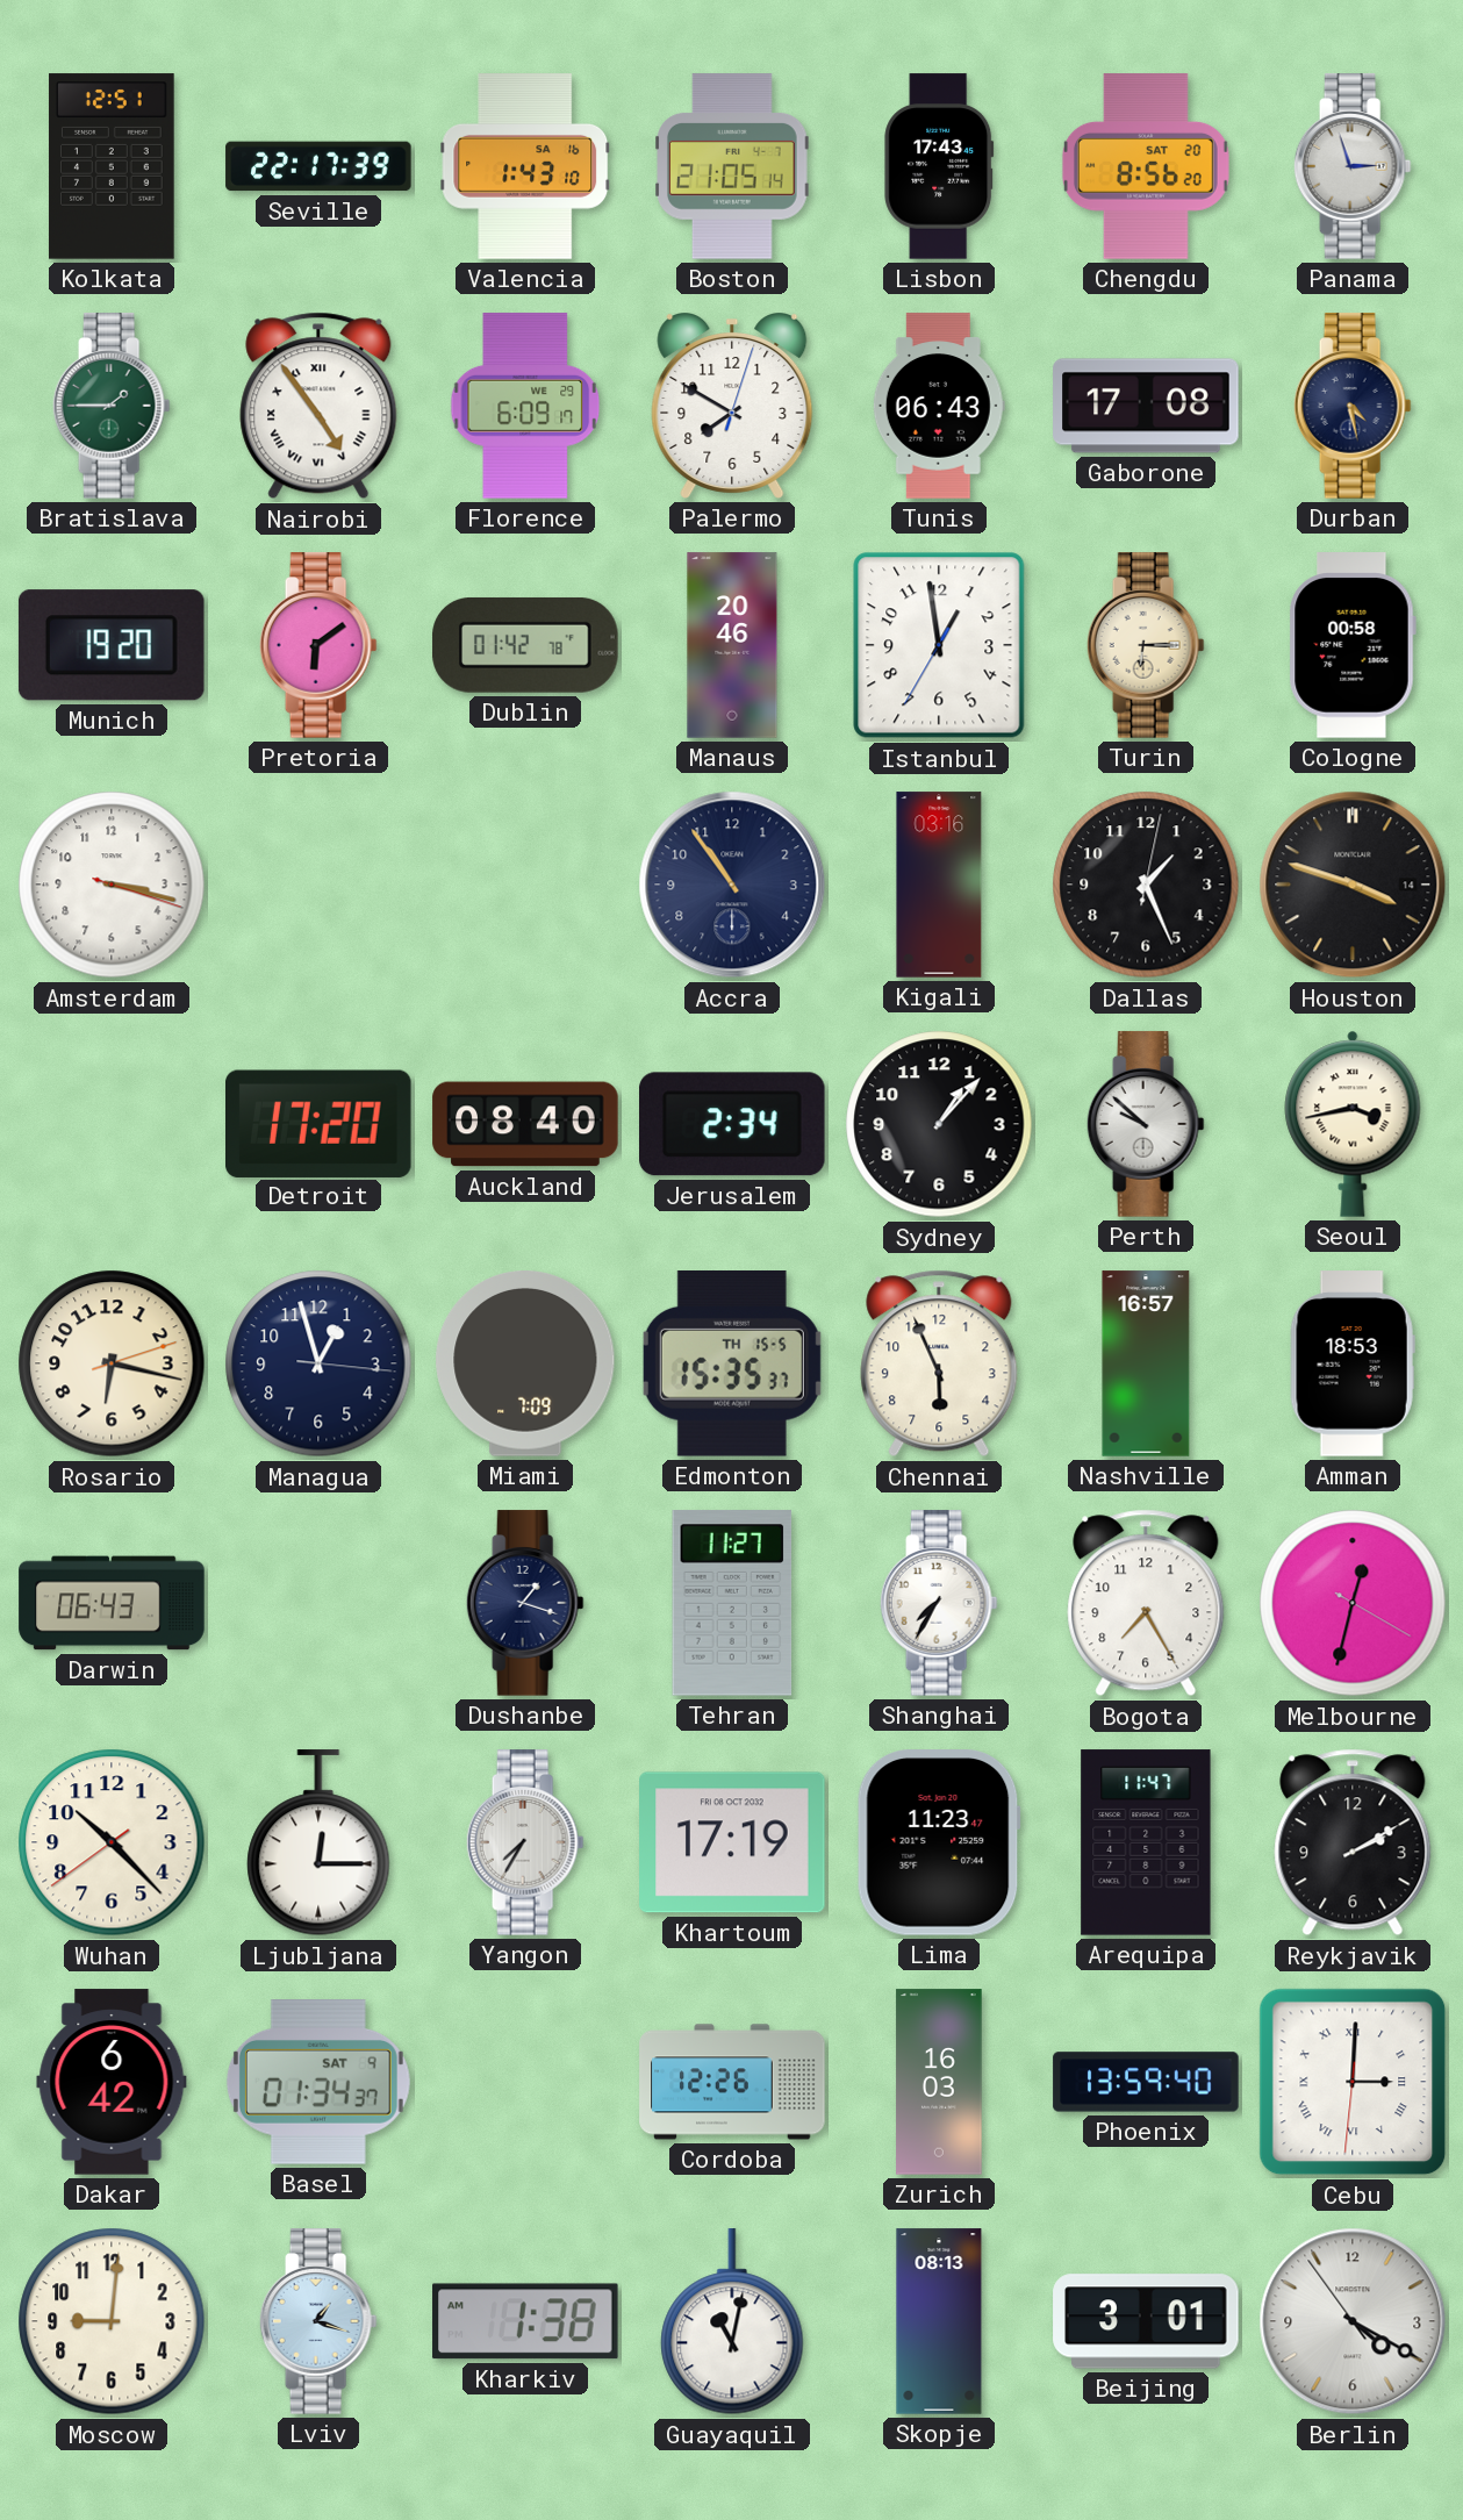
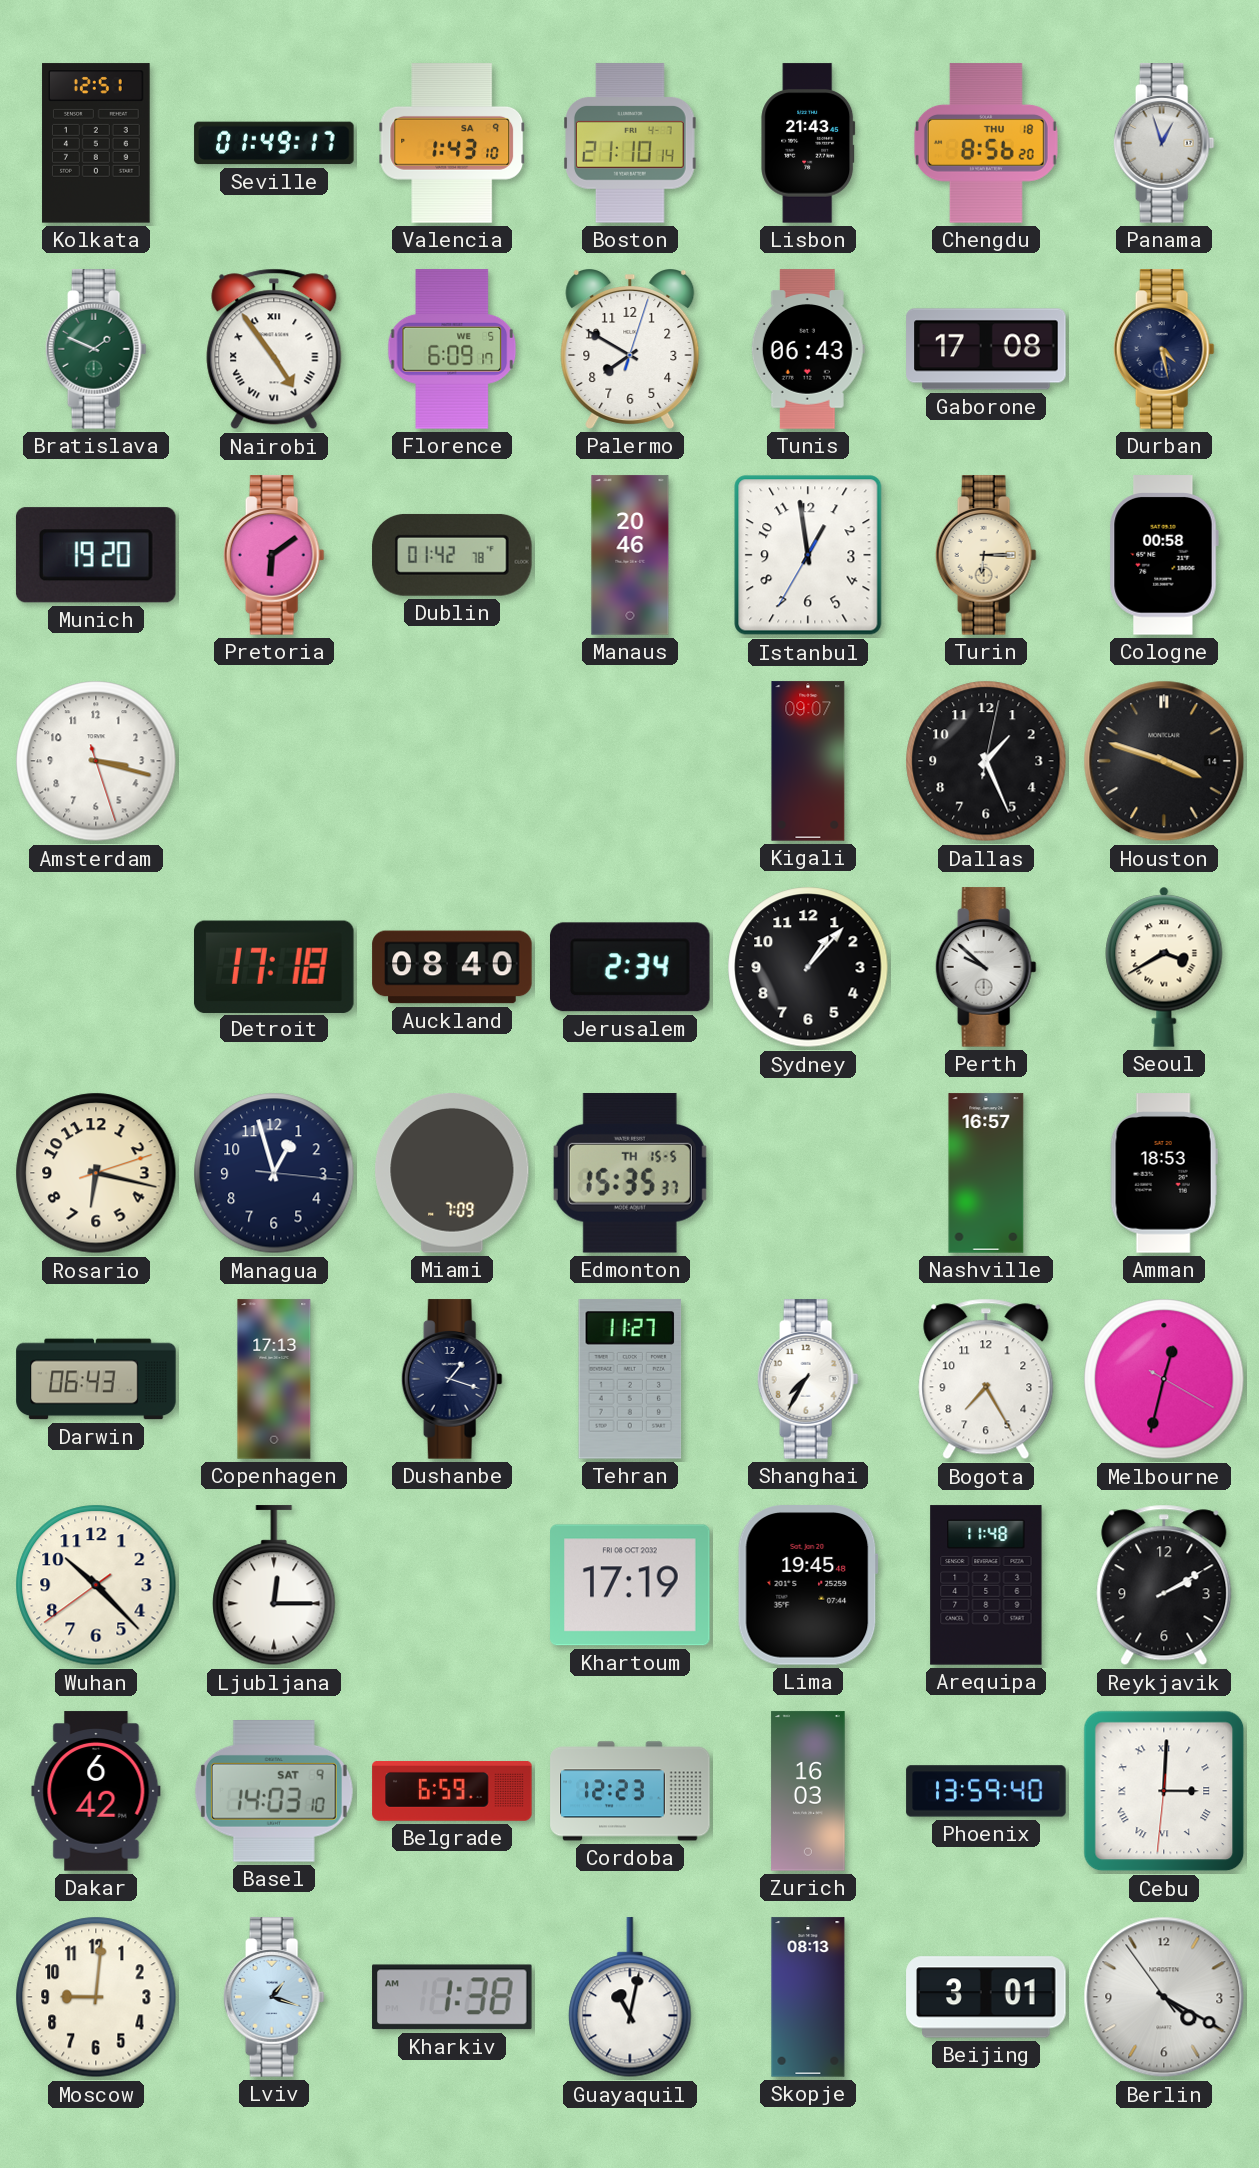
Seville: 22:17 -> 01:49
Valencia date: SA 16 -> SA 9
Boston: 21:05 -> 21:10
Lisbon: 17:43 -> 21:43
Chengdu date: SAT 20 -> THU 18
Panama: 2:57 -> 12:57
Bratislava: 1:45 -> 1:49
Florence date: WE 29 -> WE 5
Amsterdam: 3:17:18 -> 3:17:27
Accra: 10:54 -> none
Kigali: 03:16 -> 09:07
Detroit: 17:20 -> 17:18
Seoul: 3:43 -> 3:40
Chennai: 5:56 -> none
Copenhagen: none -> 17:13
Yangon: 7:35 -> none
Lima: 11:23 -> 19:45
Arequipa: 11:47 -> 11:48
Basel: 01:34 -> 14:03
Belgrade: none -> 6:59
Cordoba: 12:26 -> 12:23
